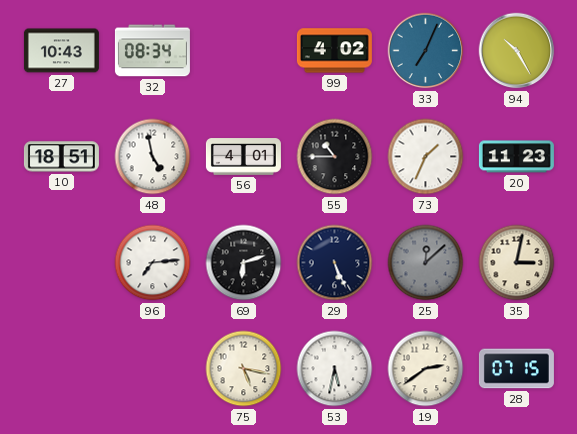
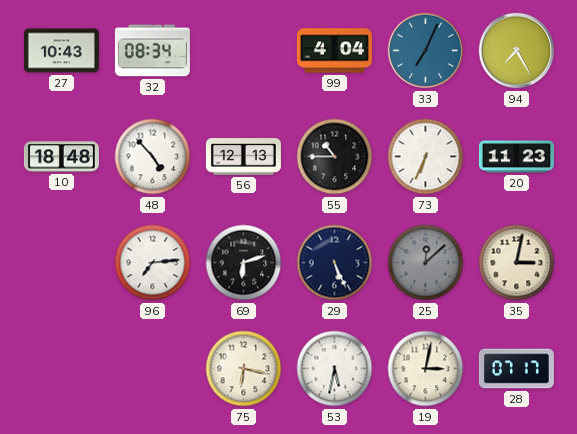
99: 4:02 -> 4:04
94: 10:25 -> 7:25
10: 18:51 -> 18:48
48: 4:58 -> 4:53
56: 4:01 -> 12:13
73: 1:34 -> 6:34
75: 5:17 -> 6:17
19: 2:39 -> 3:02
28: 07:15 -> 07:17
